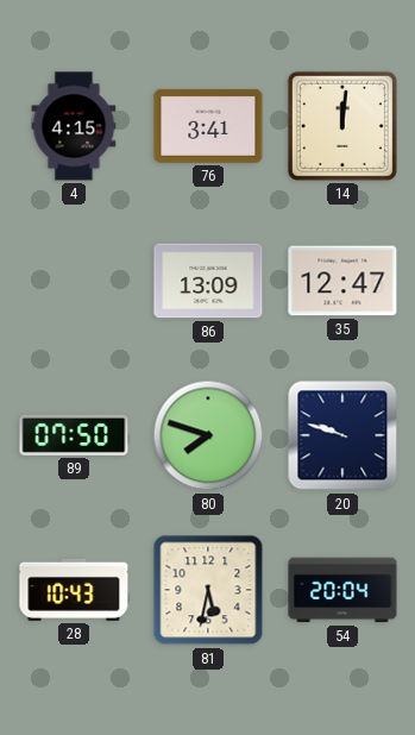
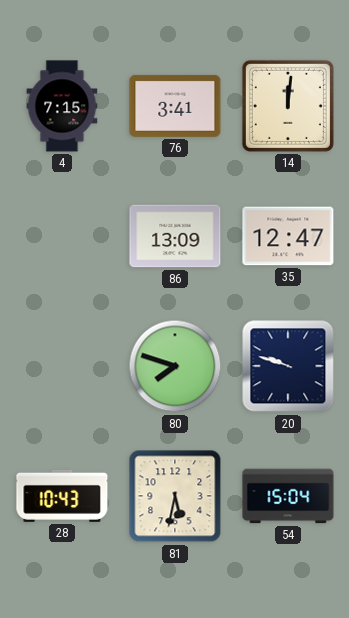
4: 4:15 -> 7:15
89: 07:50 -> none
54: 20:04 -> 15:04
